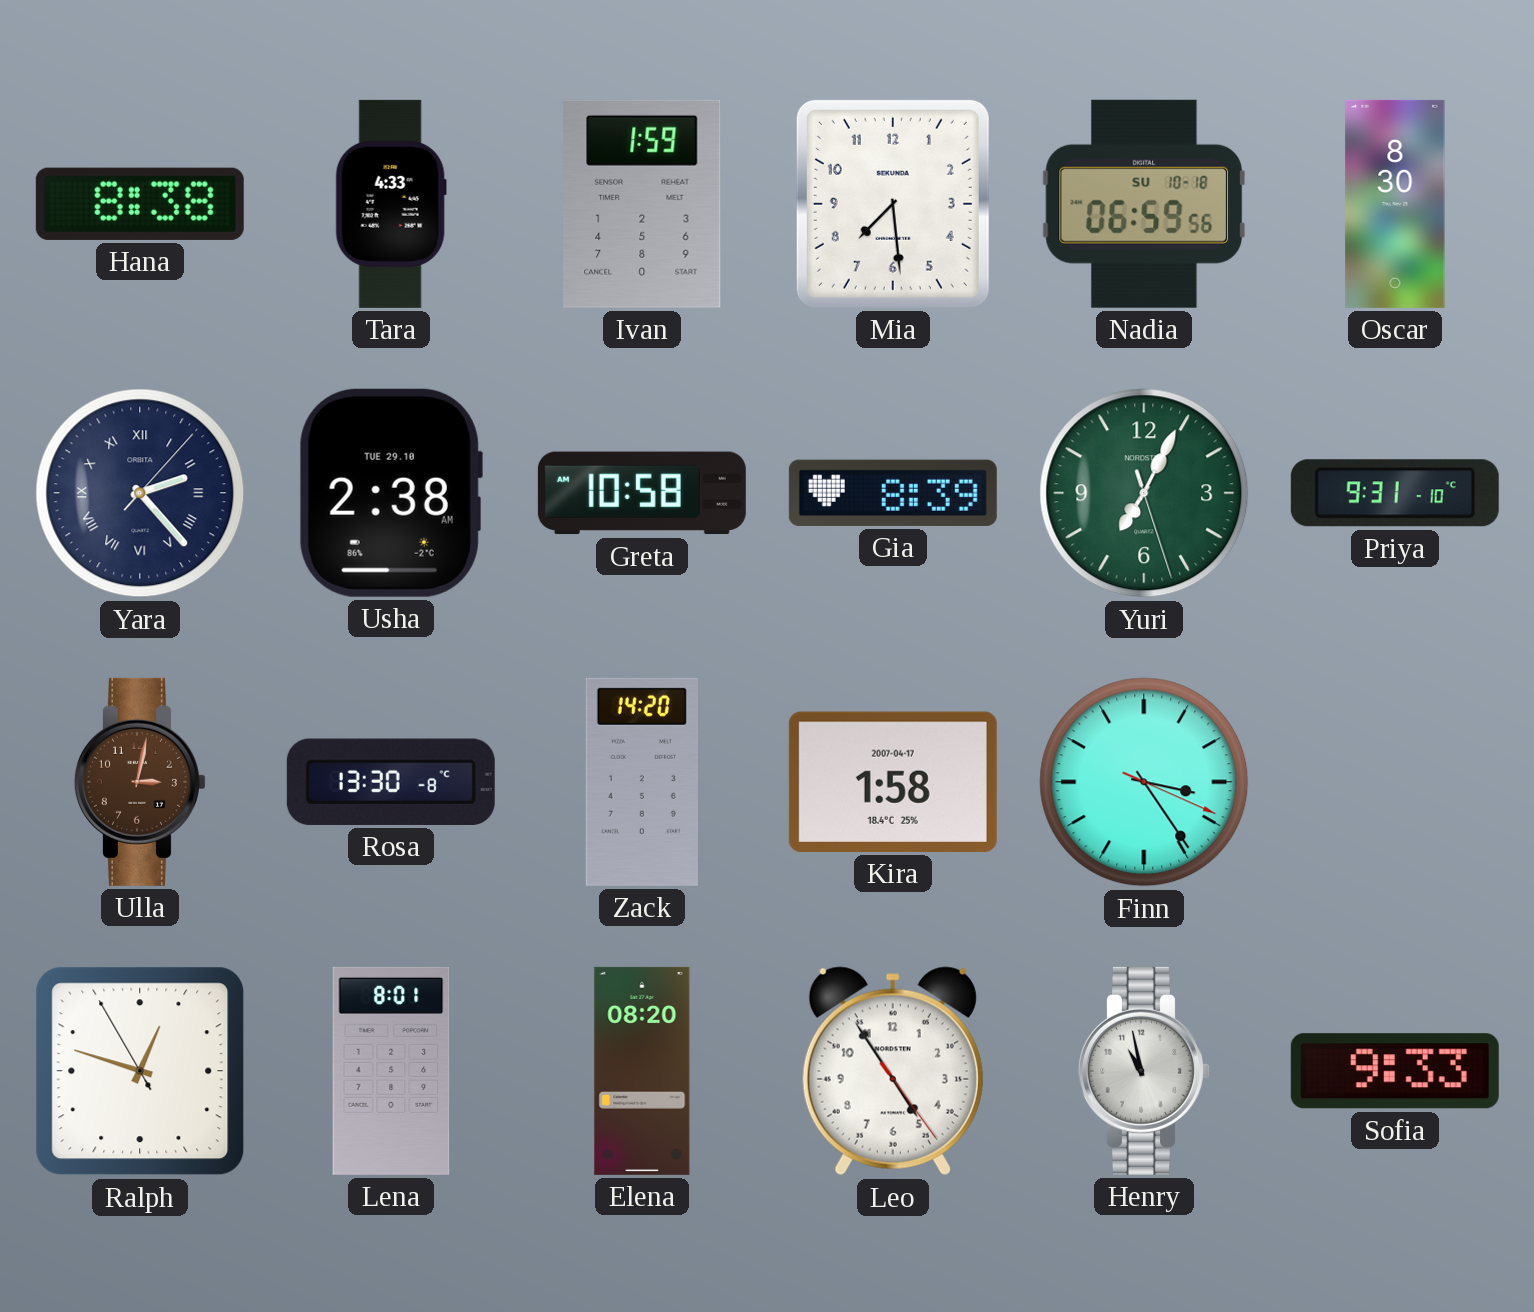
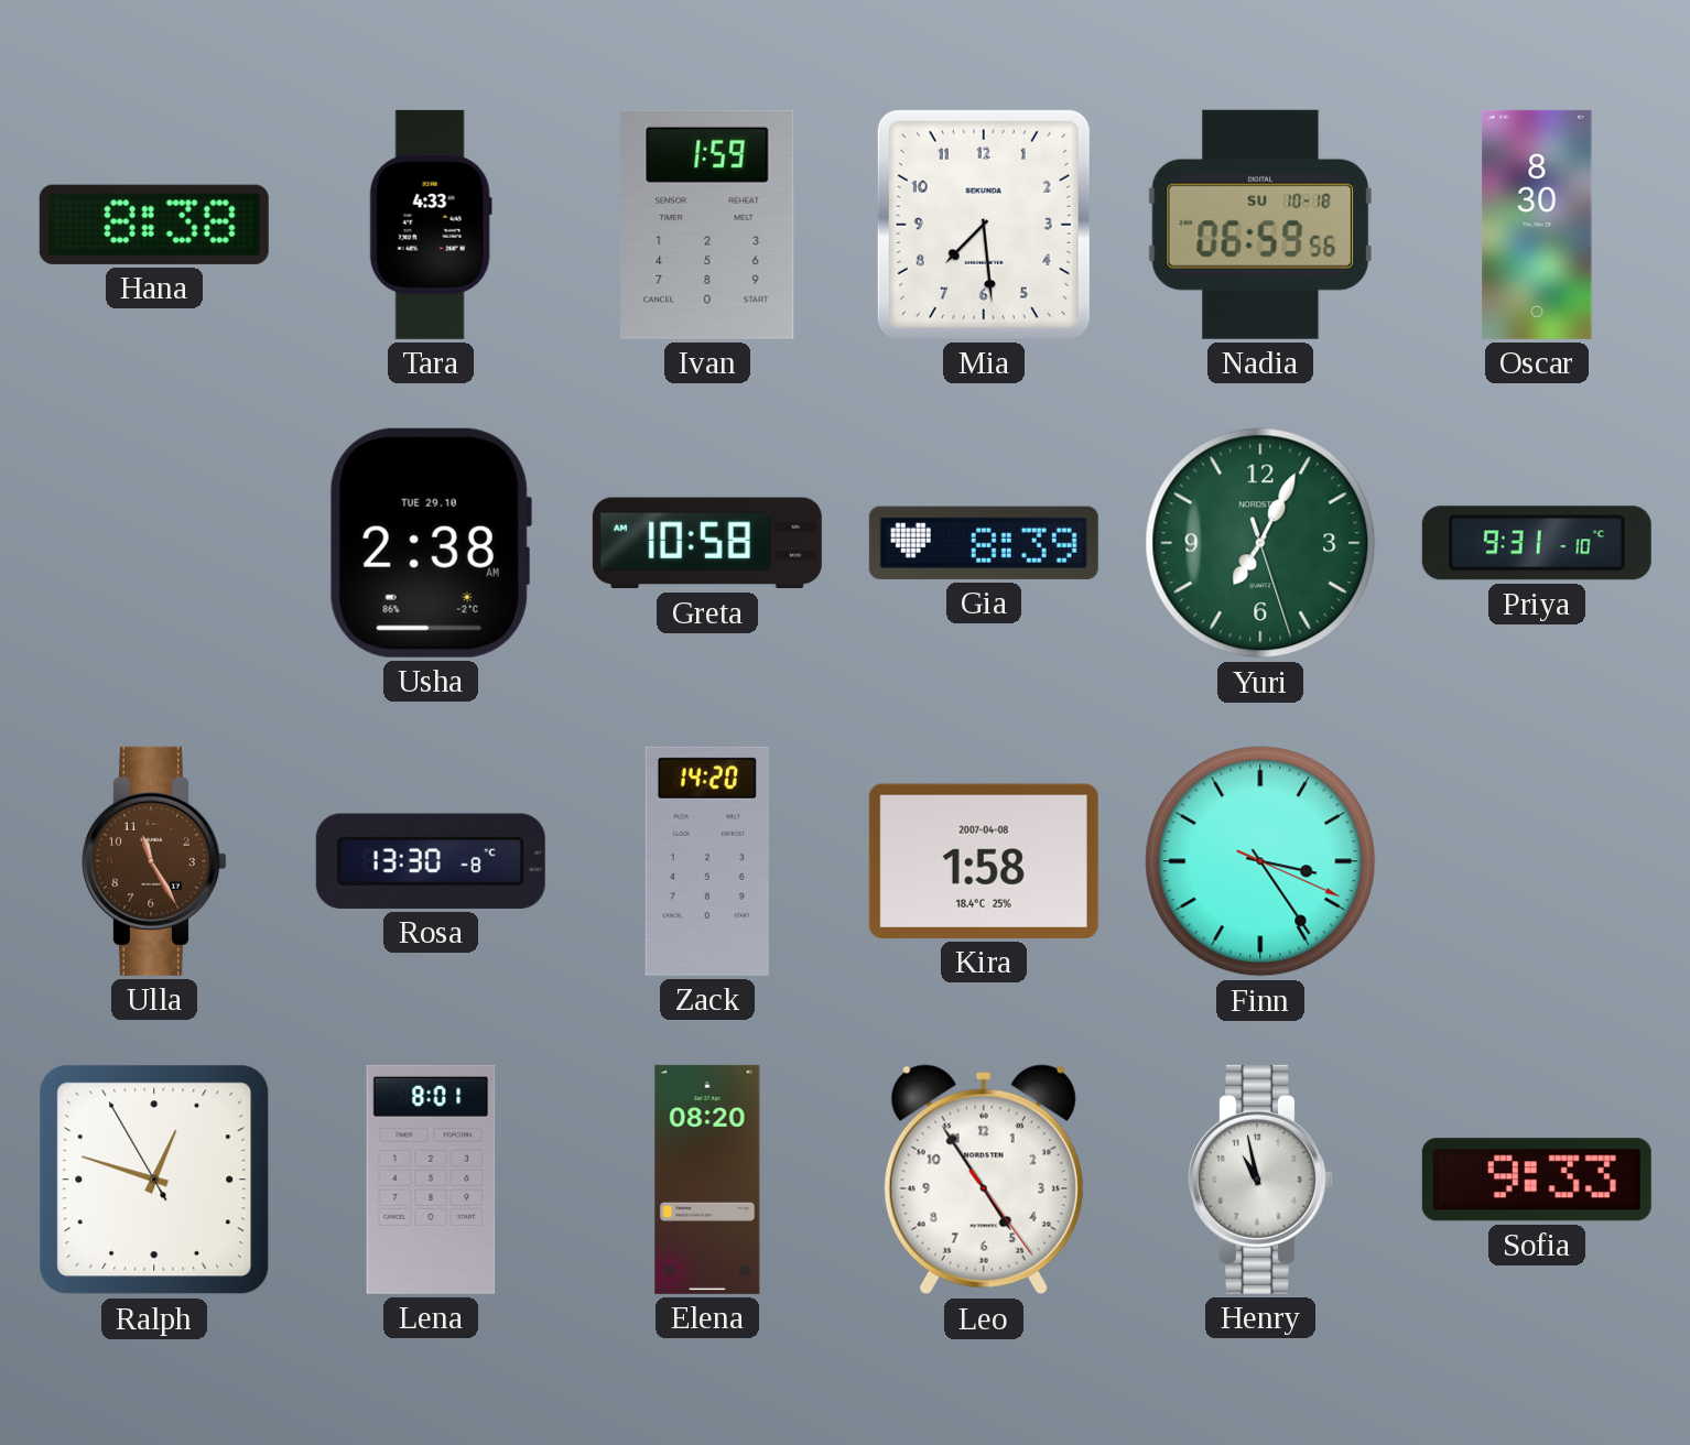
Yara: 2:23 -> none
Ulla: 3:02 -> 11:25
Kira date: 2007-04-17 -> 2007-04-08
